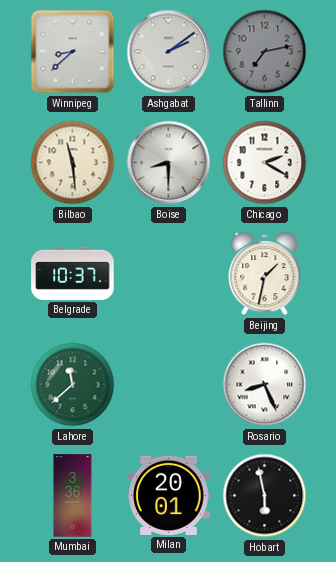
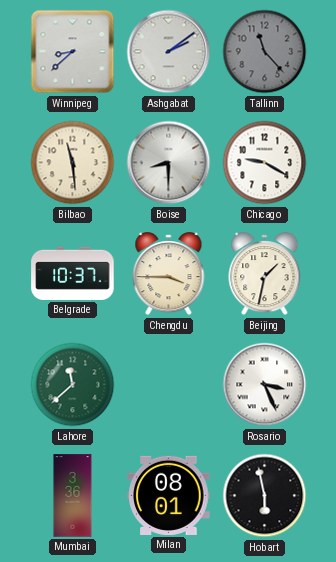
Tallinn: 7:13 -> 11:23
Chicago: 2:20 -> 9:20
Chengdu: none -> 3:45
Rosario: 8:26 -> 3:26
Milan: 20:01 -> 08:01
